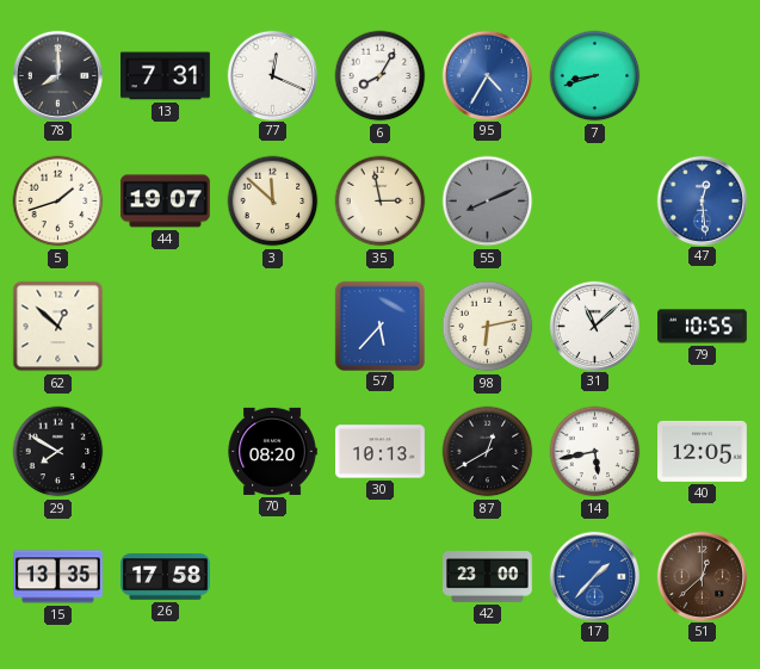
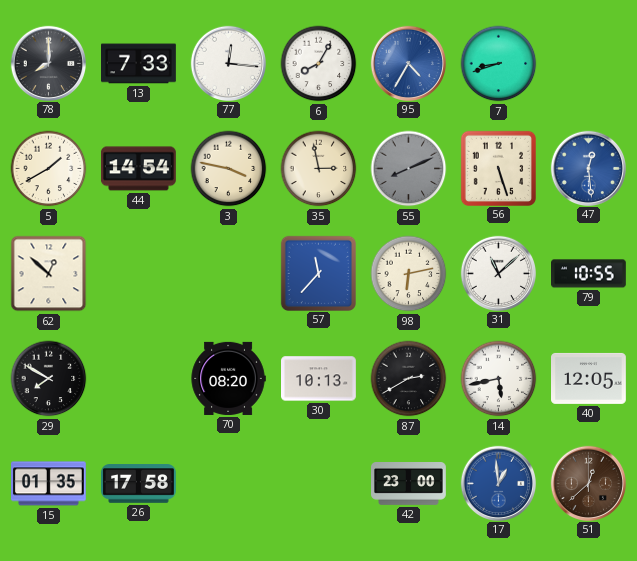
13: 7:31 -> 7:33
77: 12:19 -> 12:16
5: 1:42 -> 1:40
44: 19:07 -> 14:54
3: 11:52 -> 3:47
56: none -> 5:27
57: 5:37 -> 11:37
87: 12:40 -> 2:40
15: 13:35 -> 01:35
17: 1:37 -> 12:59
